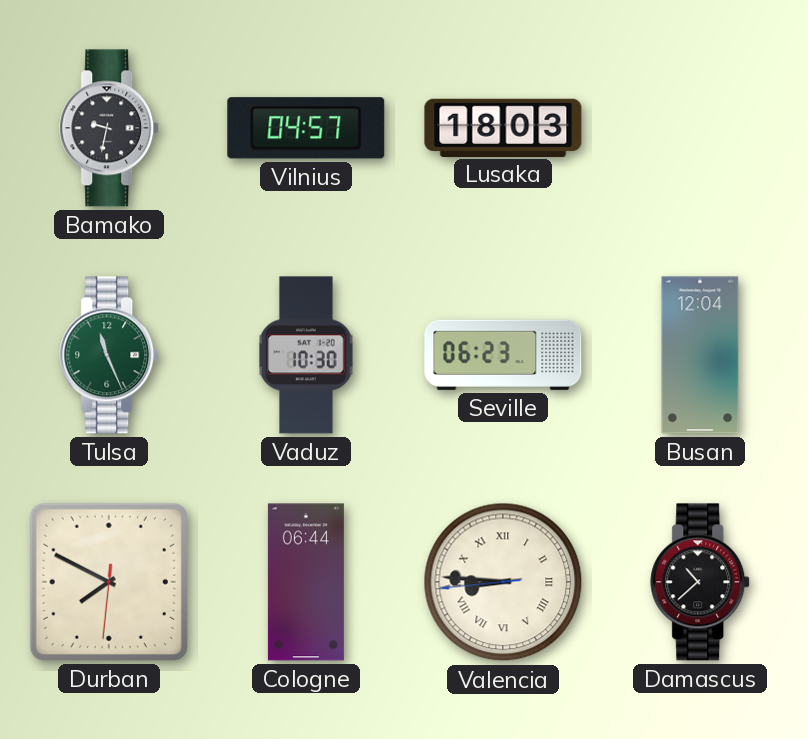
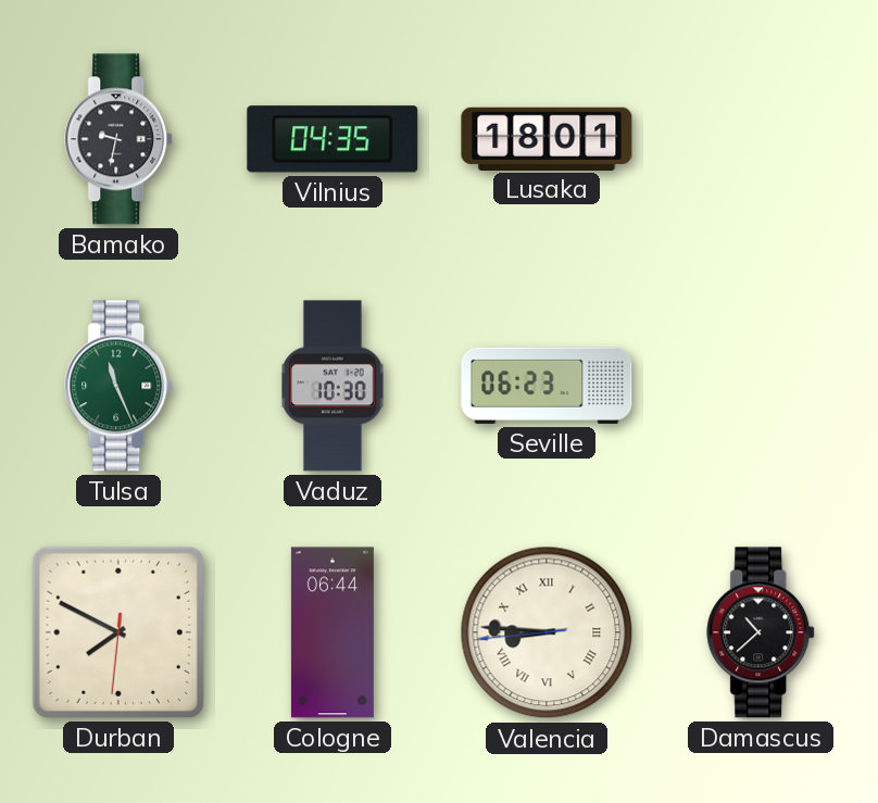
Vilnius: 04:57 -> 04:35
Lusaka: 18:03 -> 18:01
Busan: 12:04 -> none
